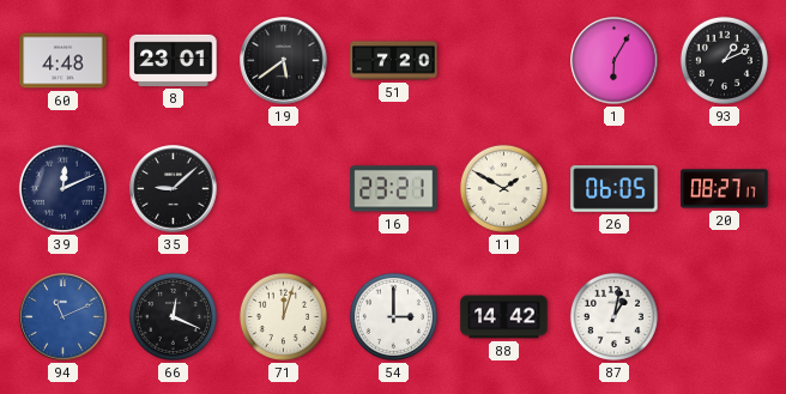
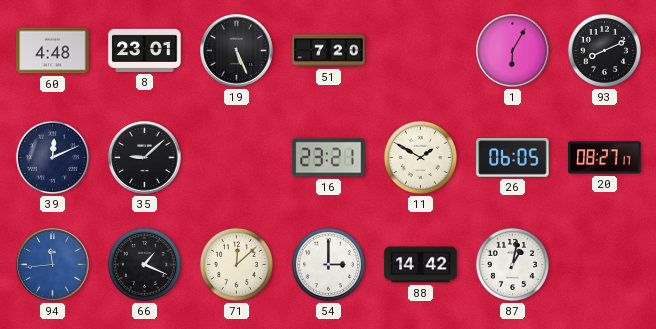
19: 5:39 -> 5:26
93: 1:11 -> 8:11
94: 11:11 -> 11:44
66: 12:19 -> 1:19
71: 12:03 -> 12:08
